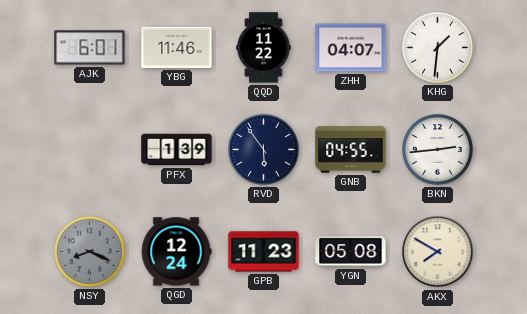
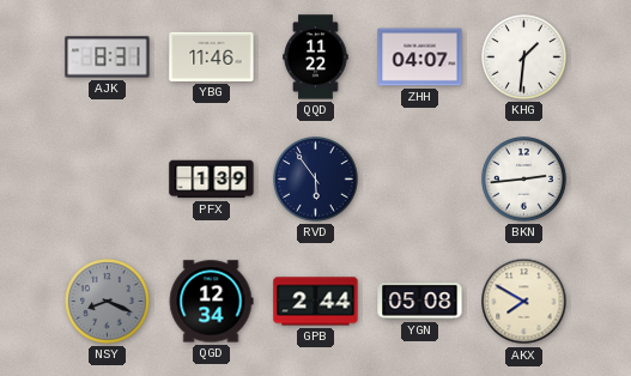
AJK: 6:01 -> 8:31
GNB: 04:55 -> none
QGD: 12:24 -> 12:34
GPB: 11:23 -> 2:44
